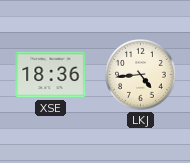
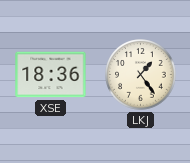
LKJ: 4:44 -> 1:24
